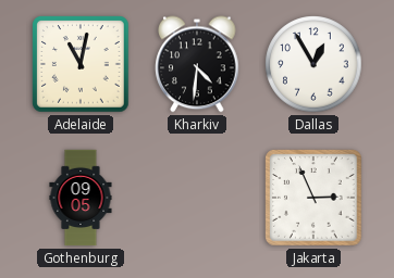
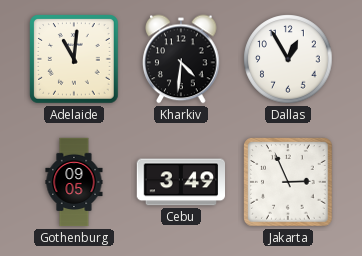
Adelaide: 11:02 -> 11:01
Cebu: none -> 3:49
